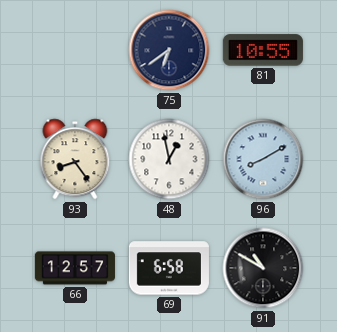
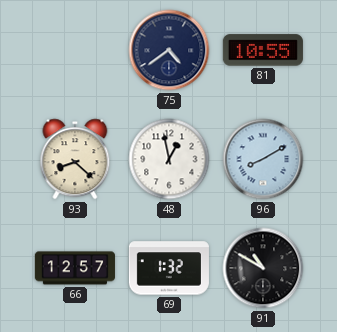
75: 6:39 -> 4:39
93: 8:24 -> 8:22
69: 6:58 -> 1:32
